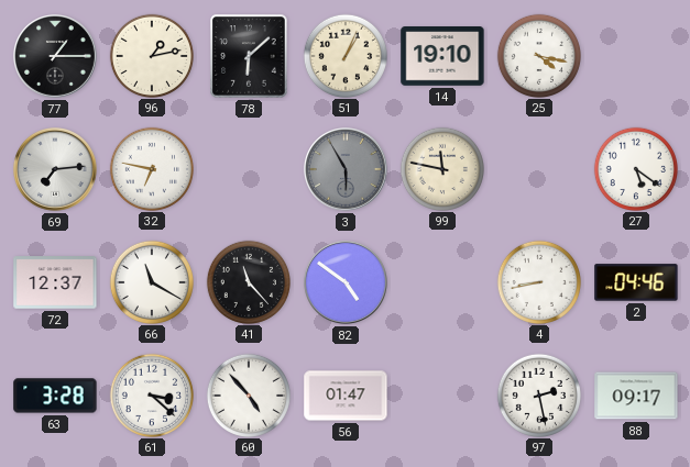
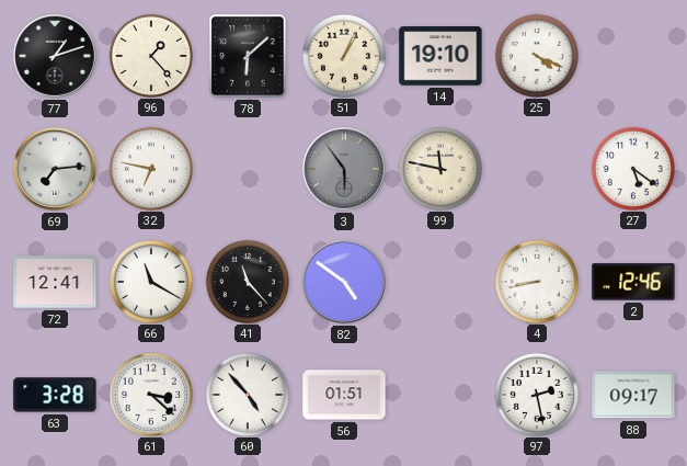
77: 1:15 -> 1:12
96: 1:13 -> 1:23
25: 4:17 -> 4:19
3: 5:55 -> 5:54
72: 12:37 -> 12:41
2: 04:46 -> 12:46
56: 01:47 -> 01:51
